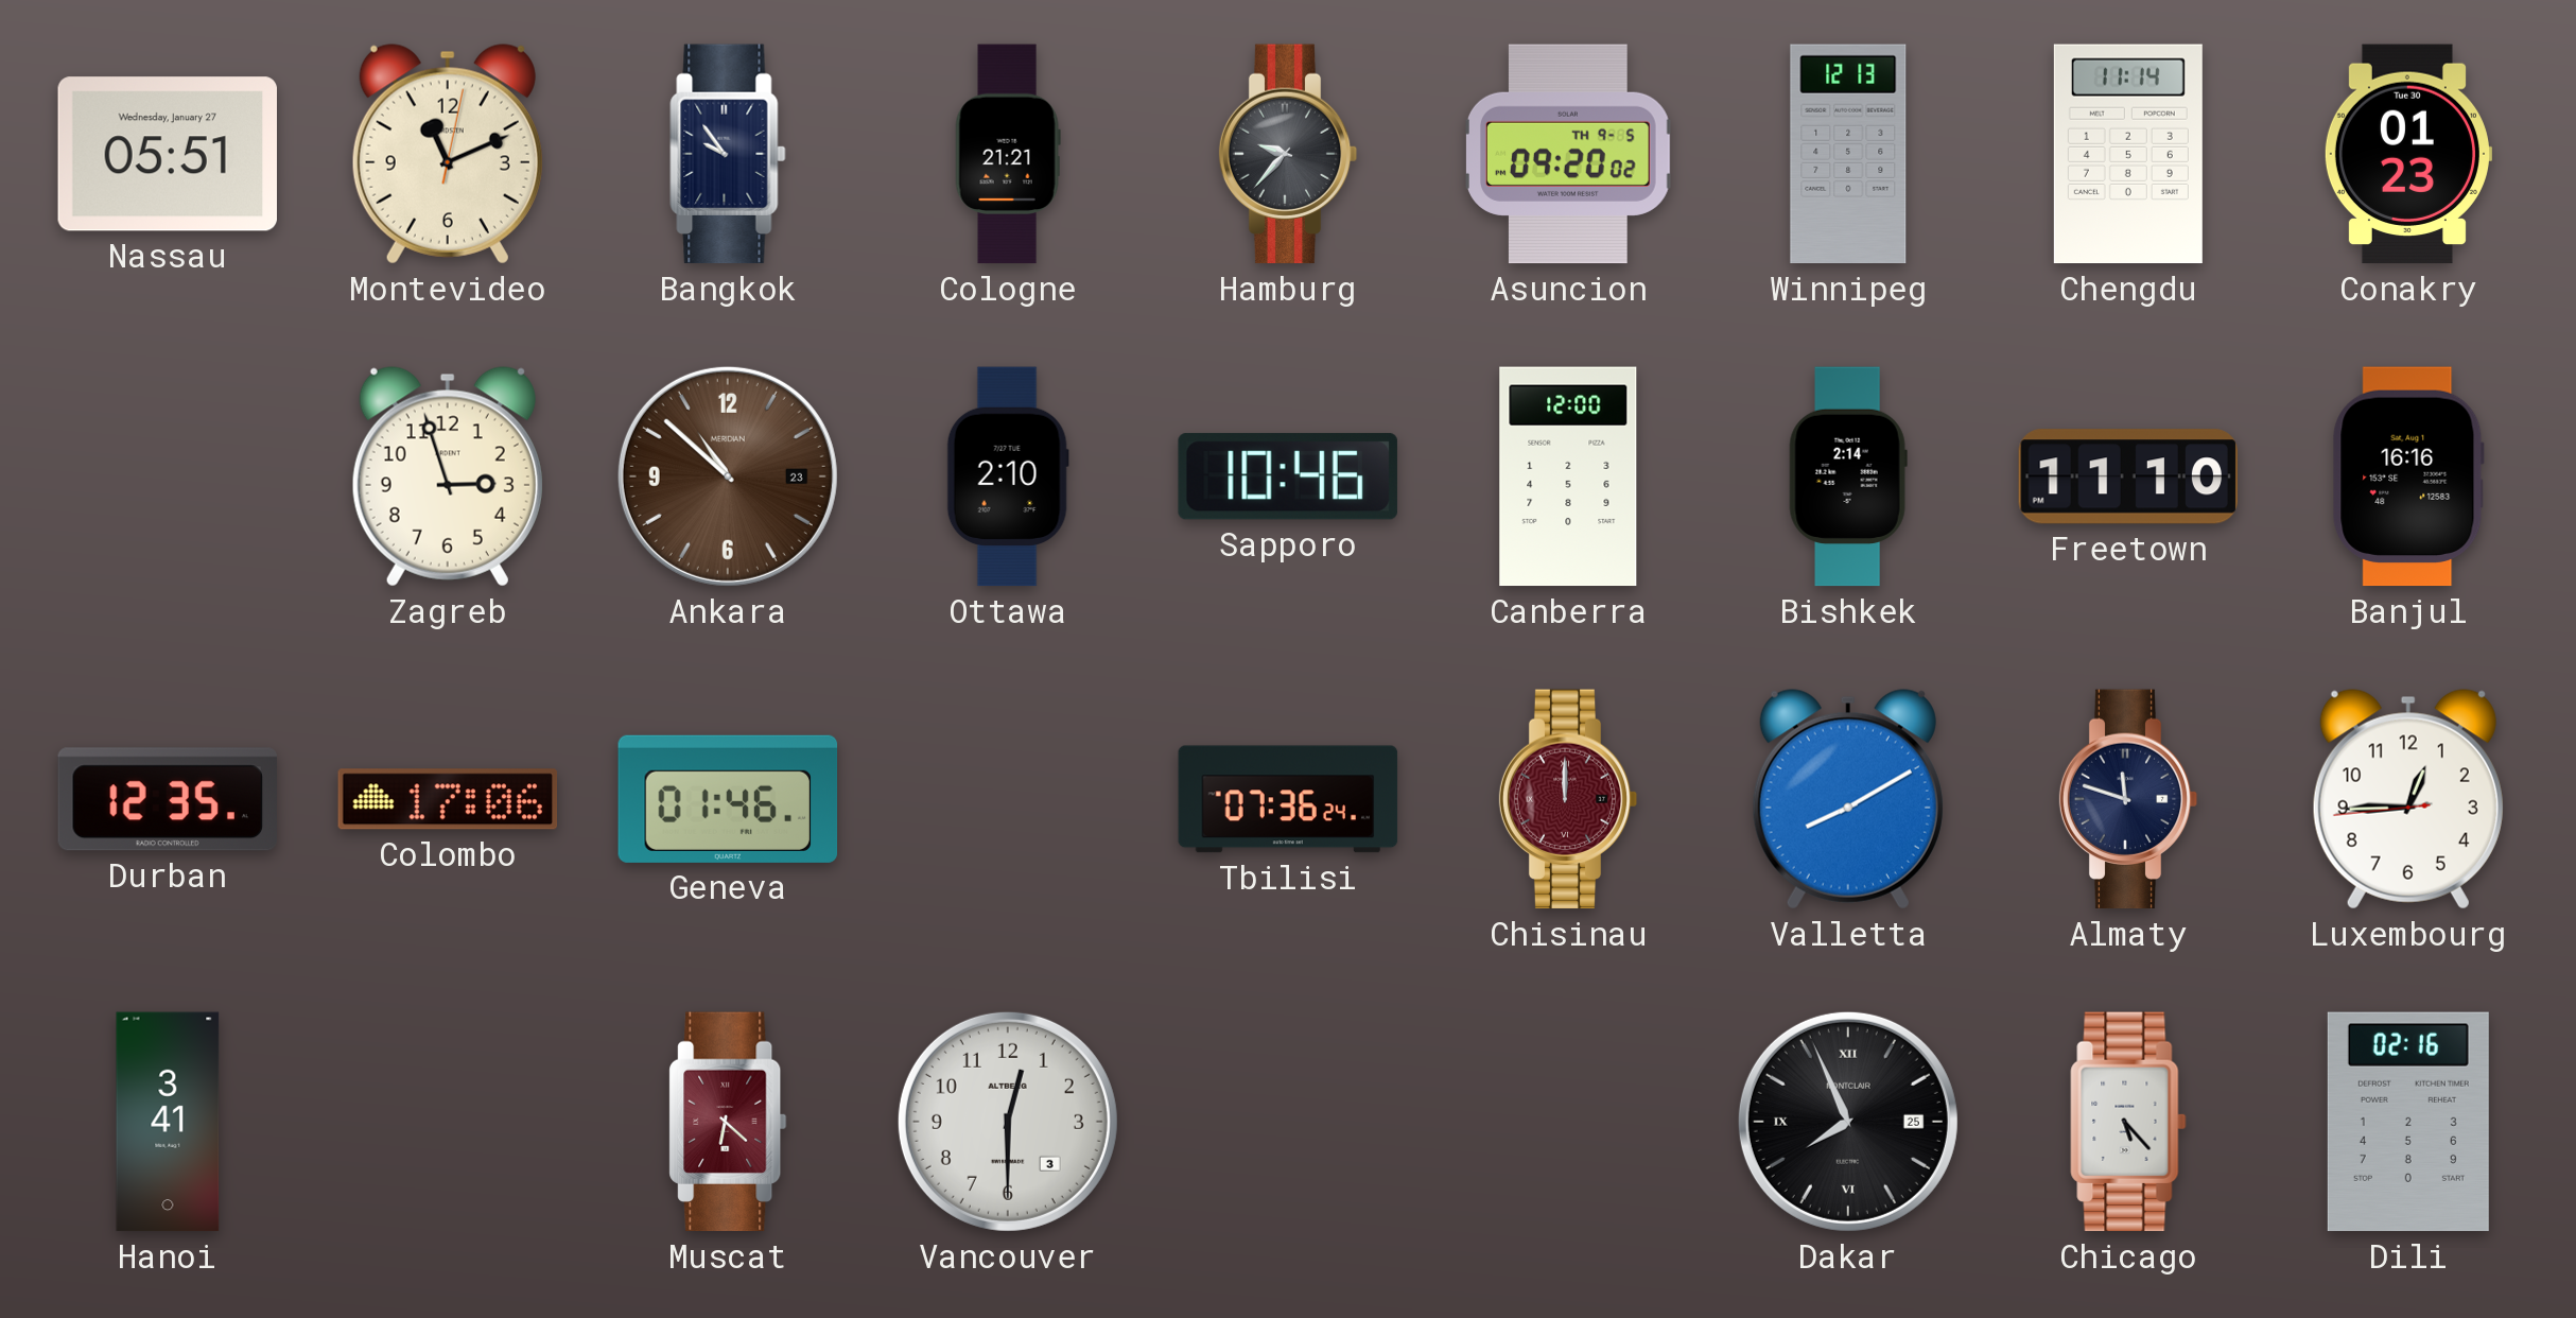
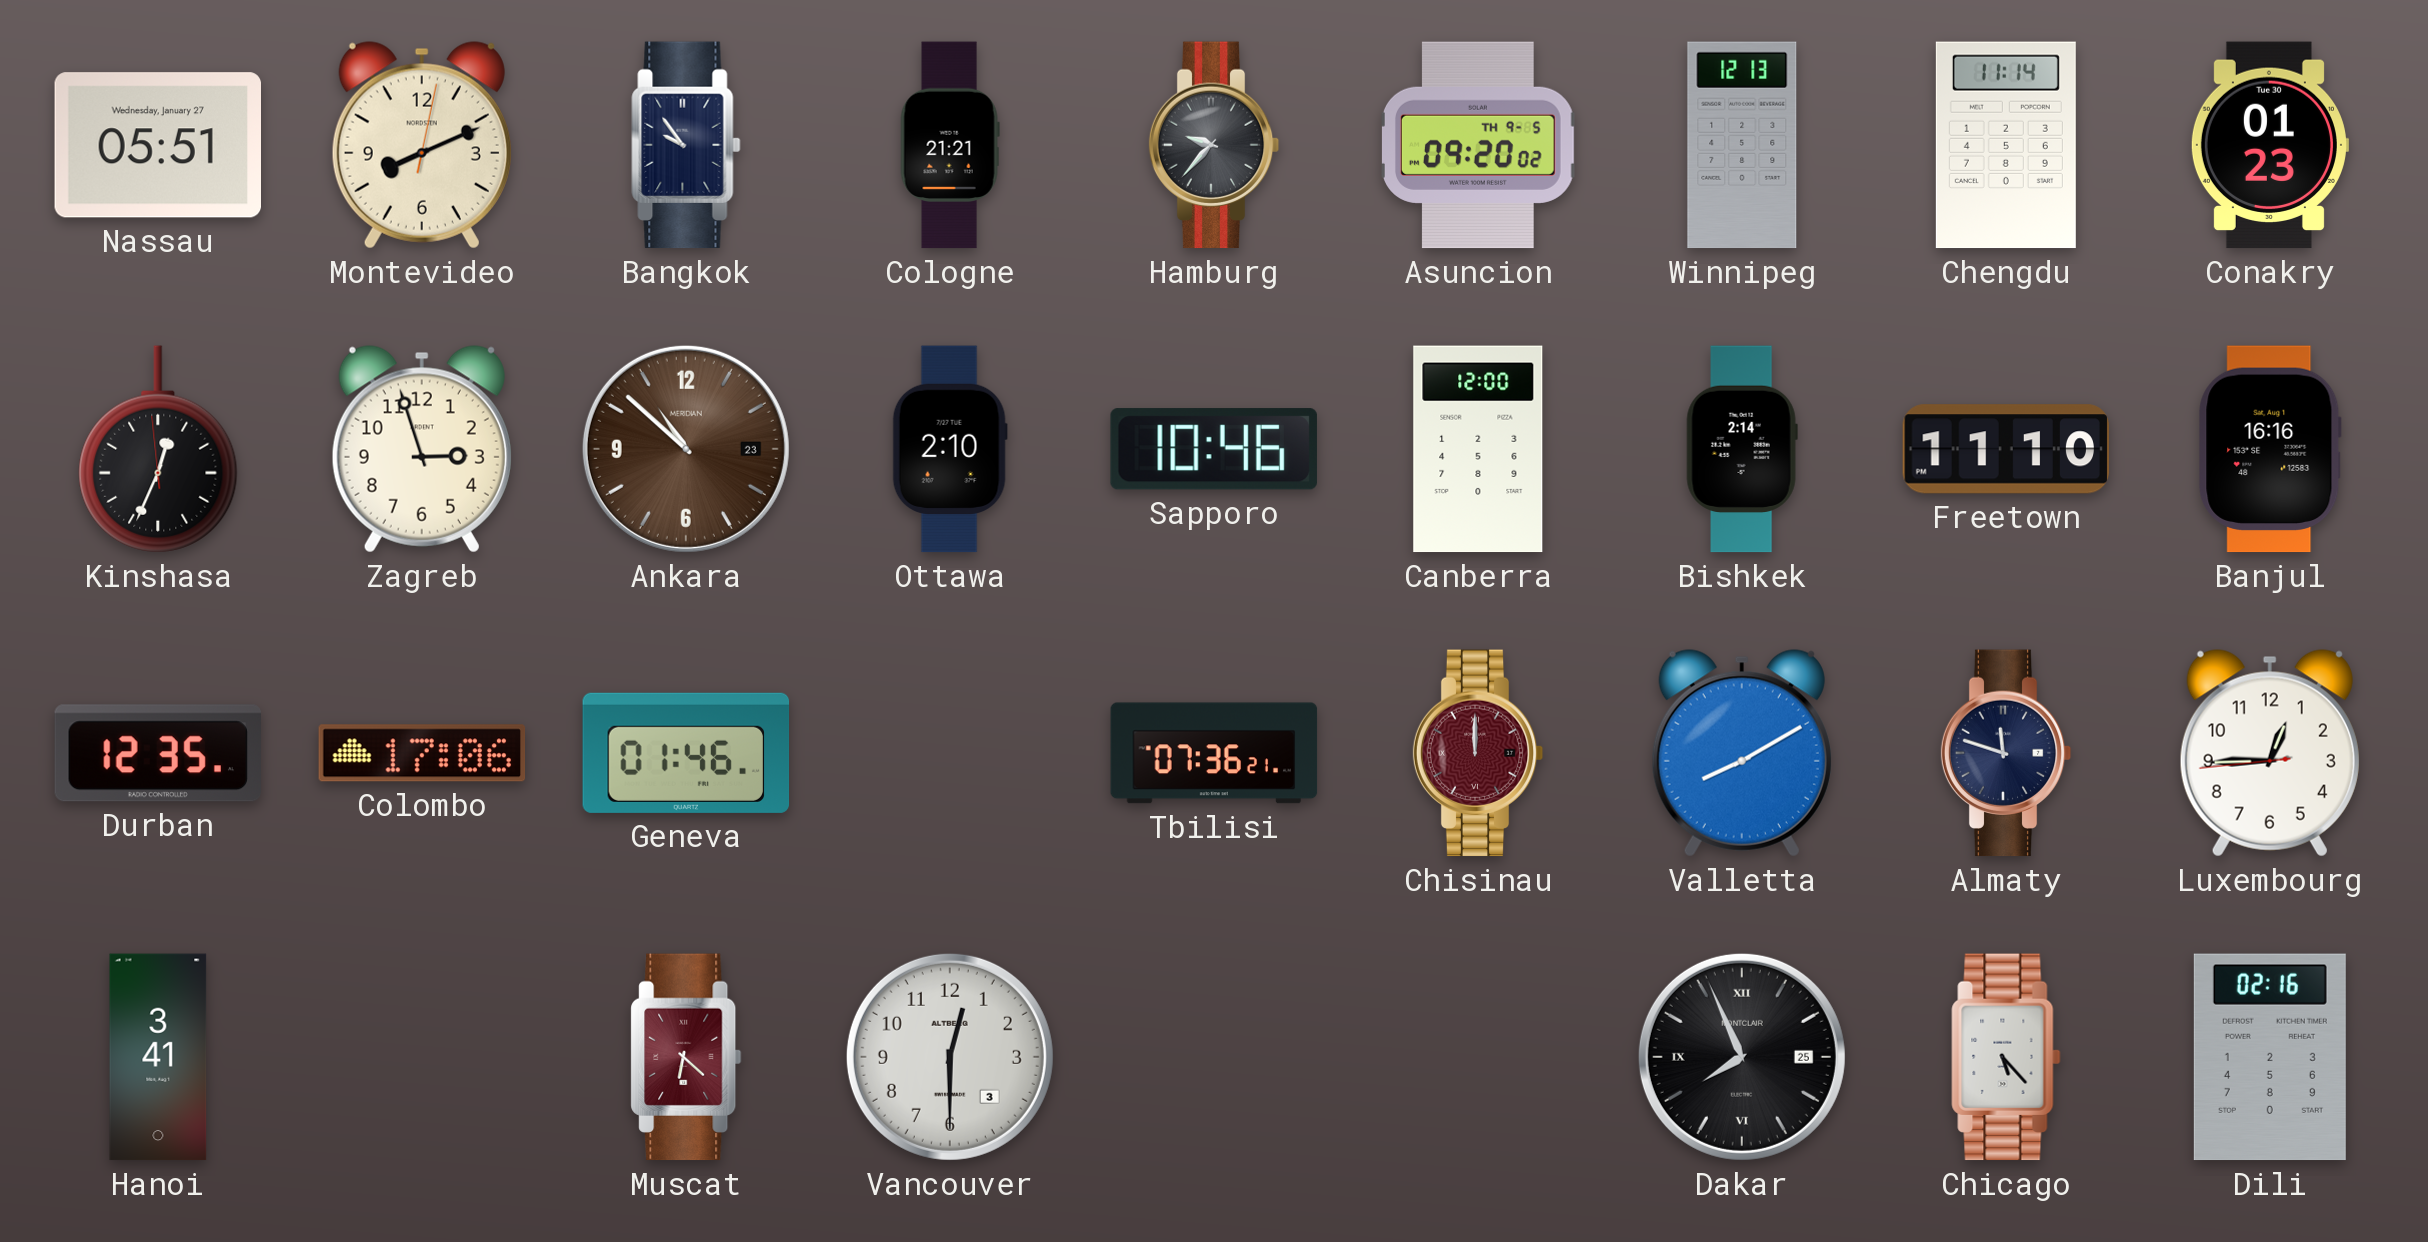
Montevideo: 11:11 -> 8:11
Kinshasa: none -> 12:33
Tbilisi: 07:36:24 -> 07:36:21
